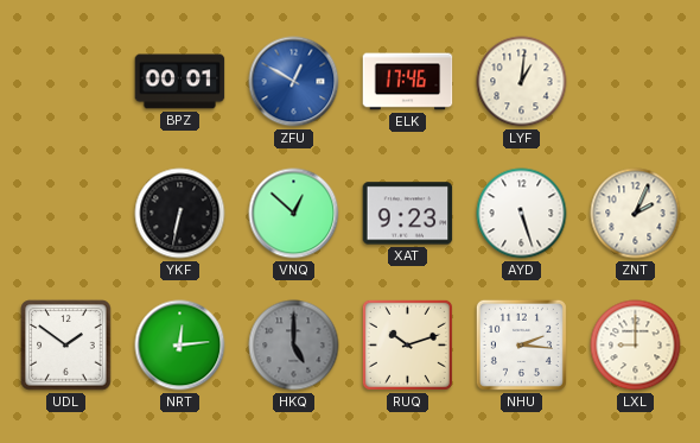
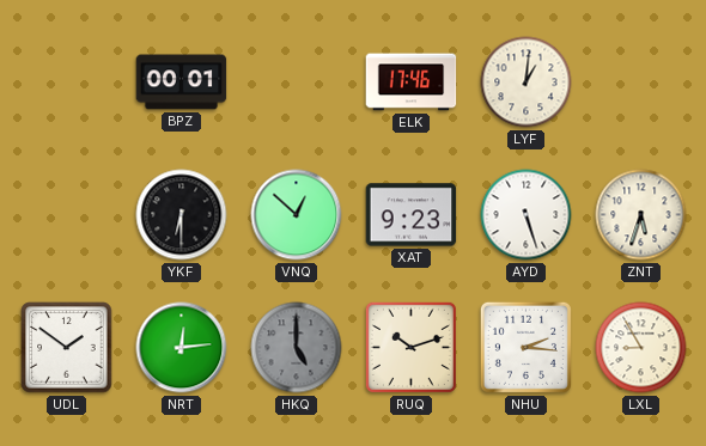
ZFU: 12:50 -> none
YKF: 6:32 -> 6:30
ZNT: 2:04 -> 5:33
LXL: 9:00 -> 8:55
